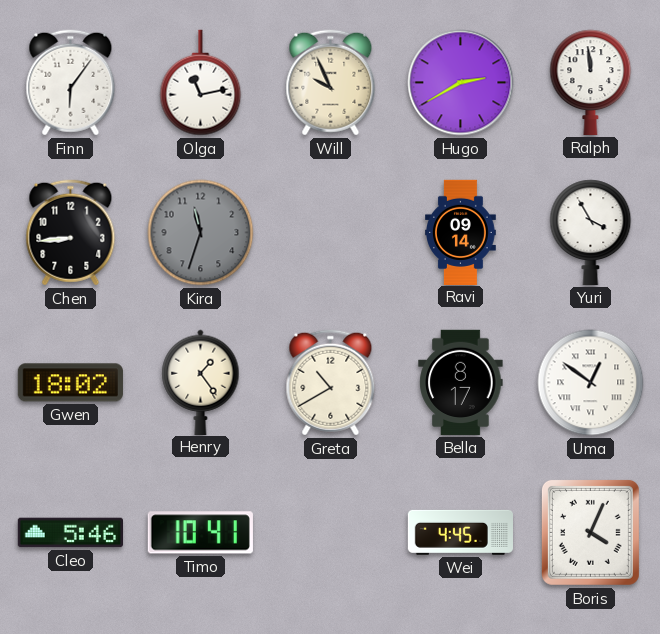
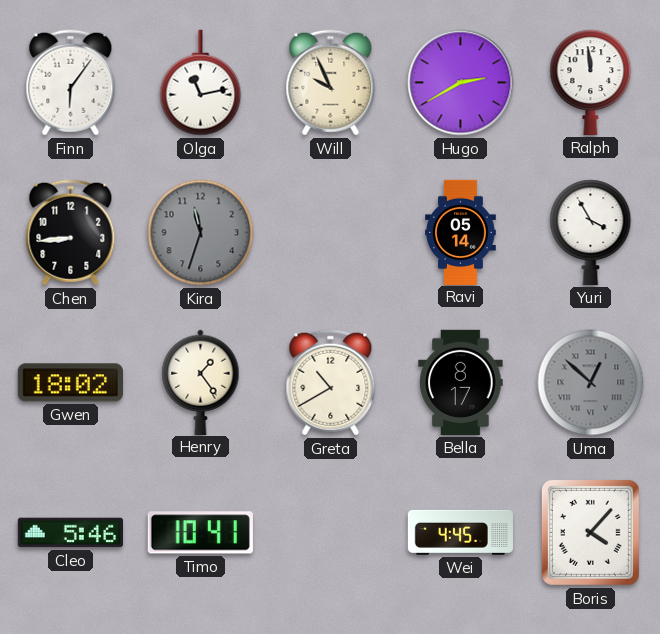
Ravi: 09:14 -> 05:14
Uma: 12:51 -> 12:52
Uma dial: white -> grey
Boris: 4:04 -> 4:07
